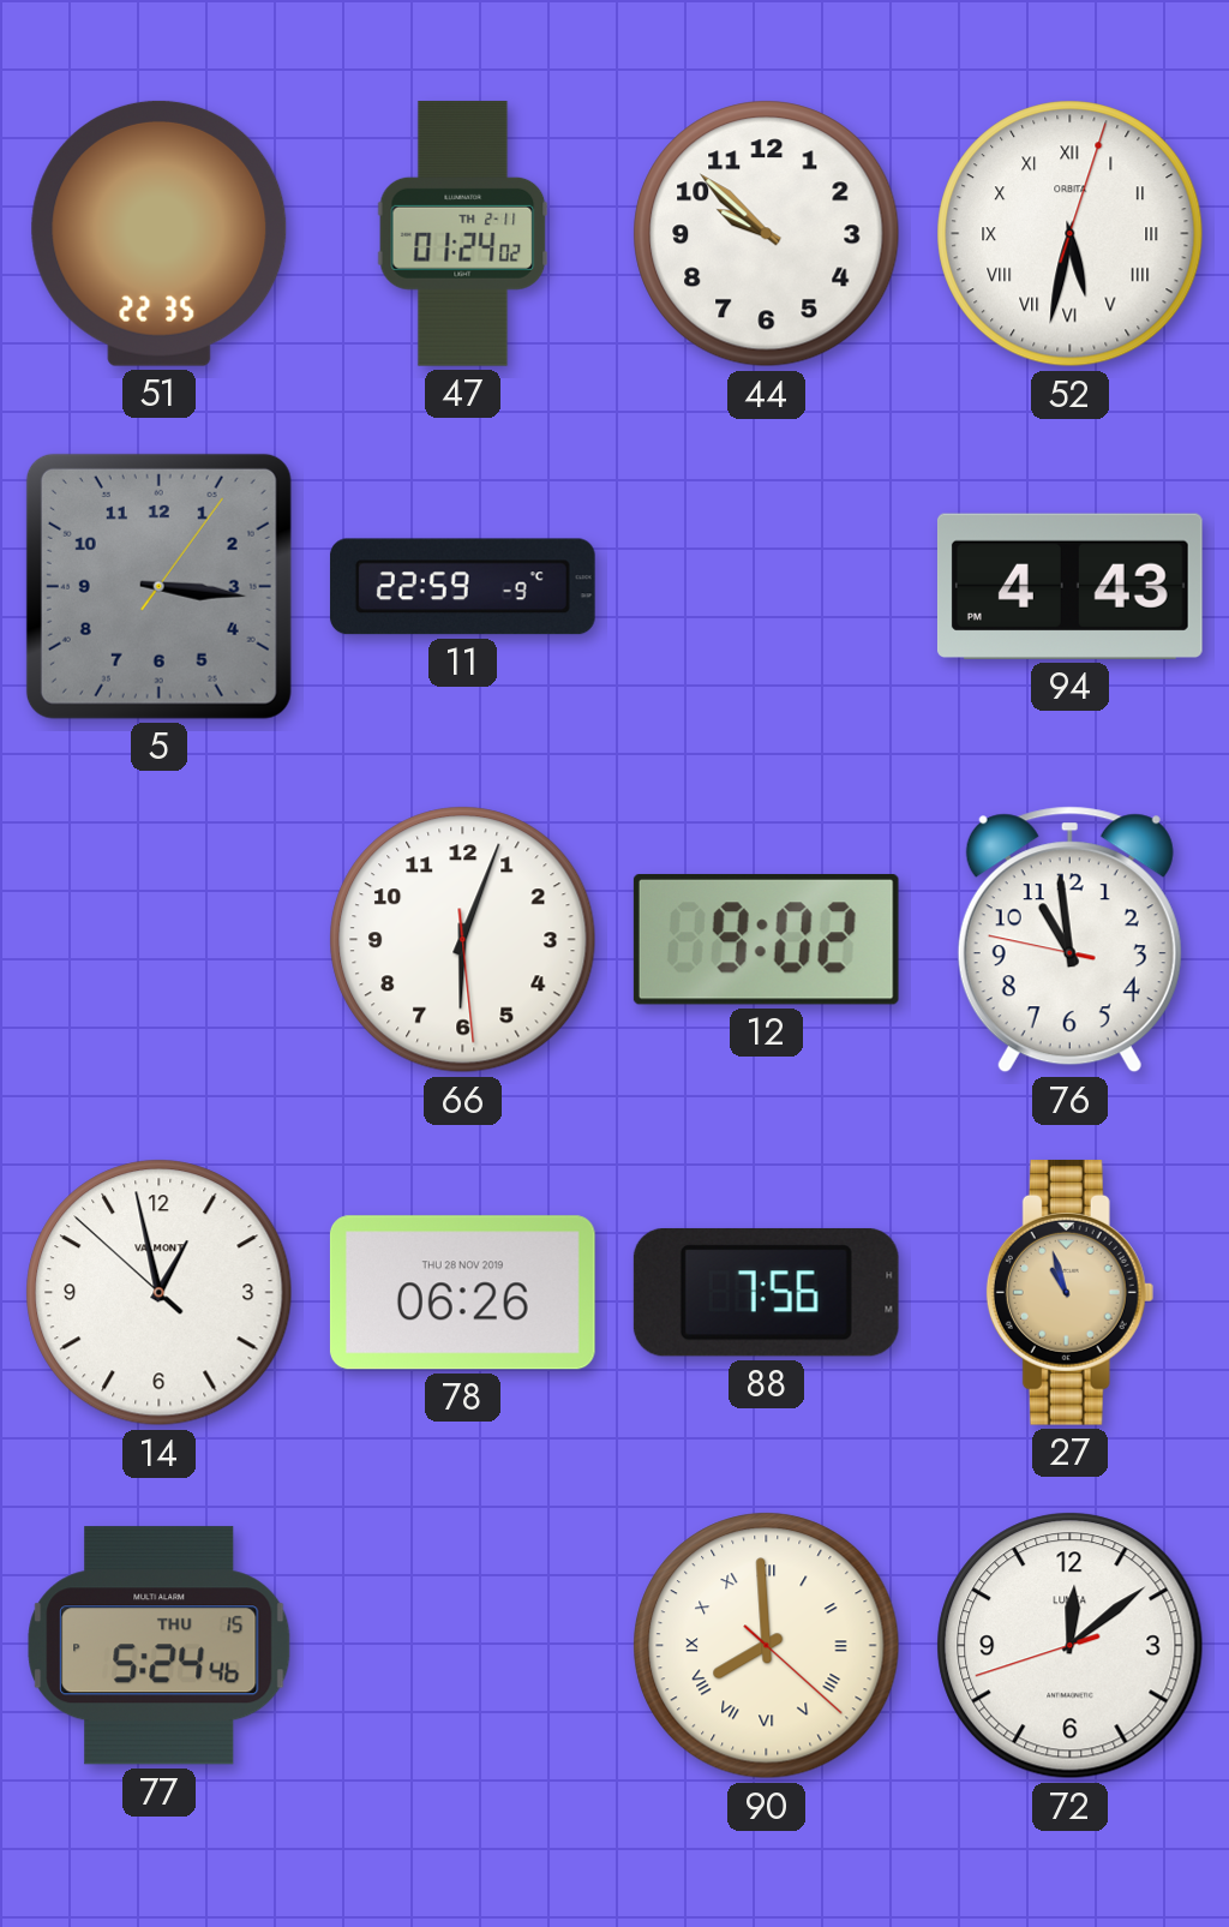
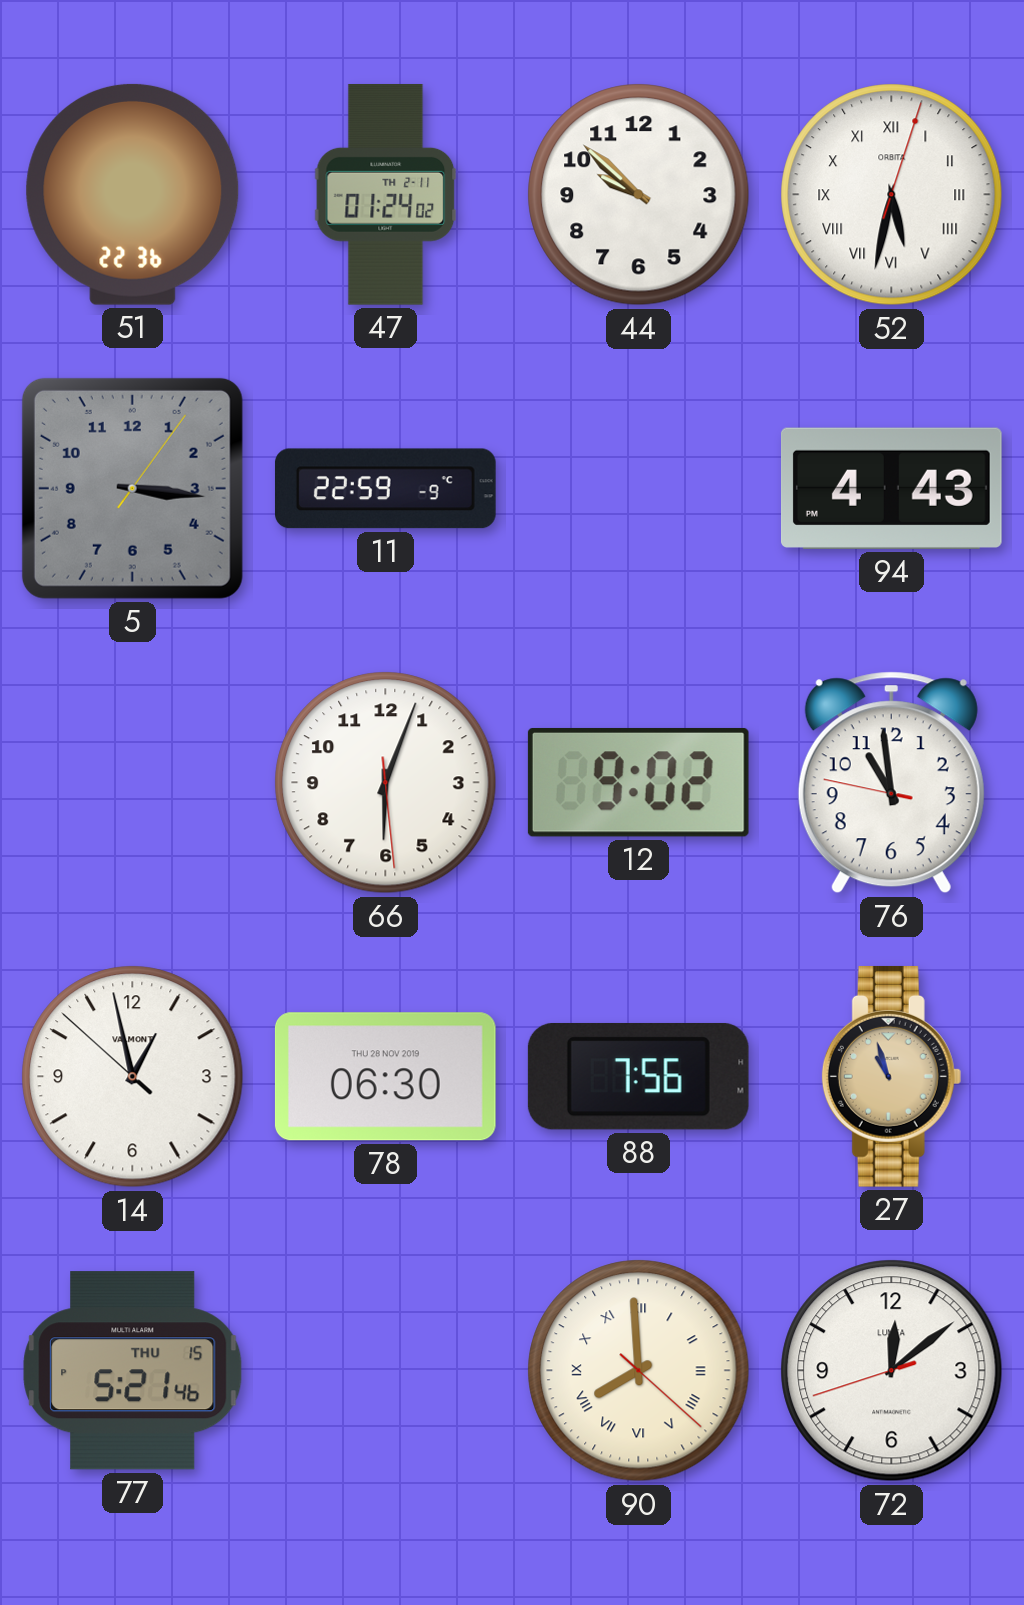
51: 22:35 -> 22:36
78: 06:26 -> 06:30
77: 5:24 -> 5:21
